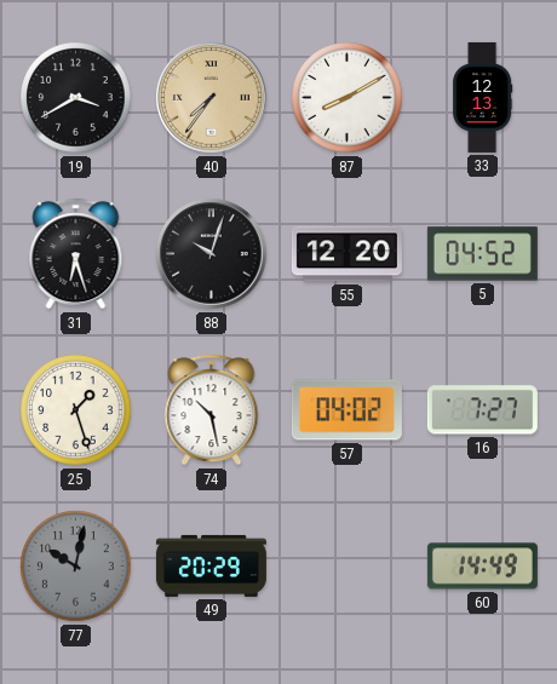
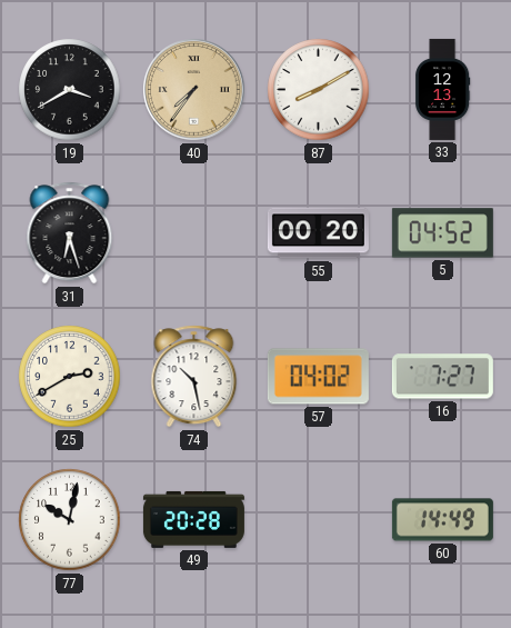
88: 10:03 -> none
55: 12:20 -> 00:20
25: 1:27 -> 2:40
77 dial: grey -> white
49: 20:29 -> 20:28
